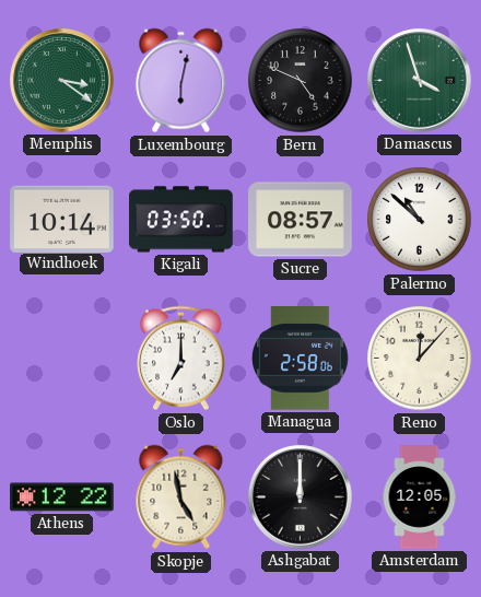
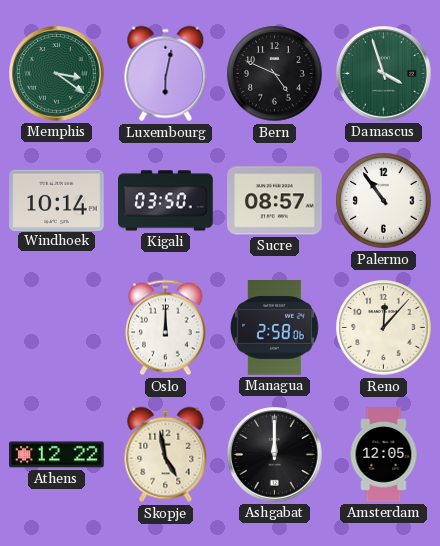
Palermo: 10:52 -> 10:54
Oslo: 7:00 -> 12:00
